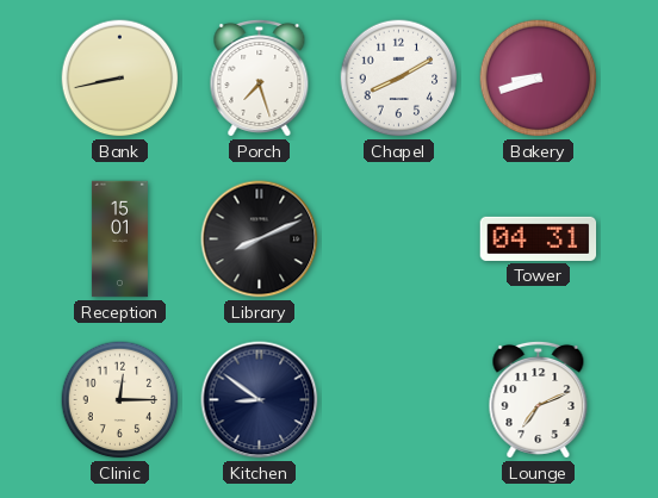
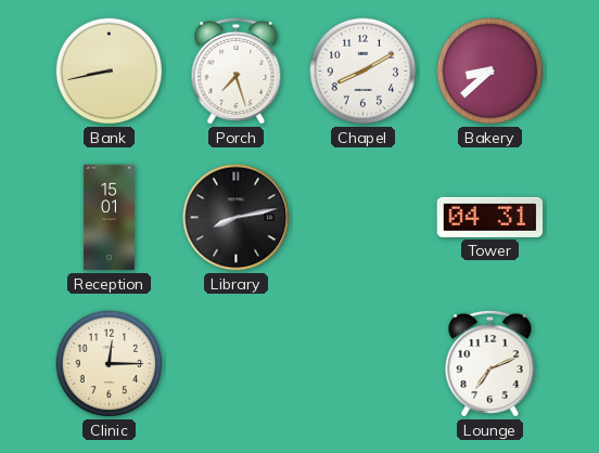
Bakery: 8:42 -> 8:38
Library: 8:11 -> 8:13
Kitchen: 8:51 -> none
